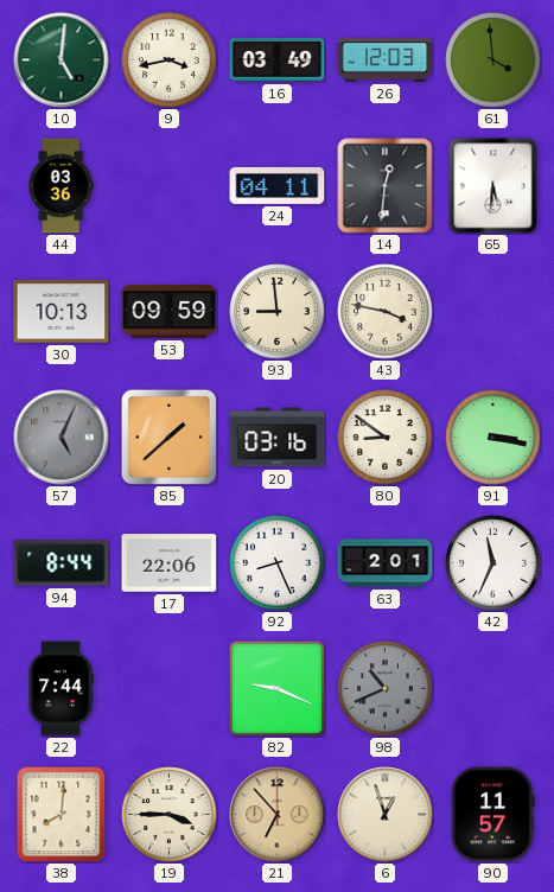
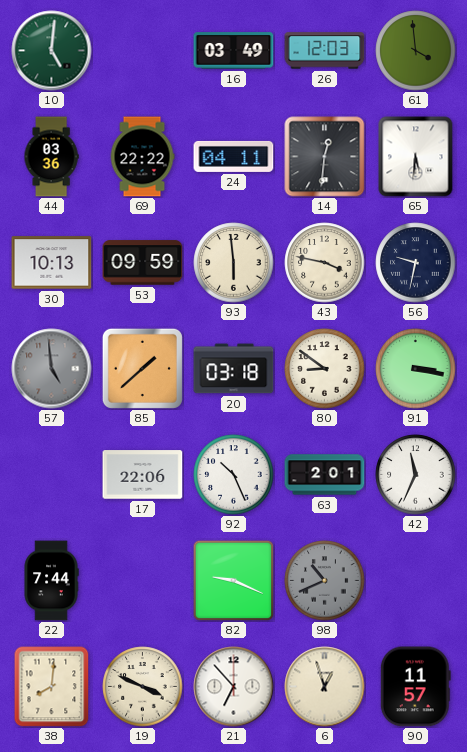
9: 3:43 -> none
69: none -> 22:22
93: 8:59 -> 5:59
56: none -> 9:32
57: 5:04 -> 4:59
20: 03:16 -> 03:18
94: 8:44 -> none
92: 8:26 -> 10:26
19: 3:45 -> 3:49
21 dial: champagne -> white
